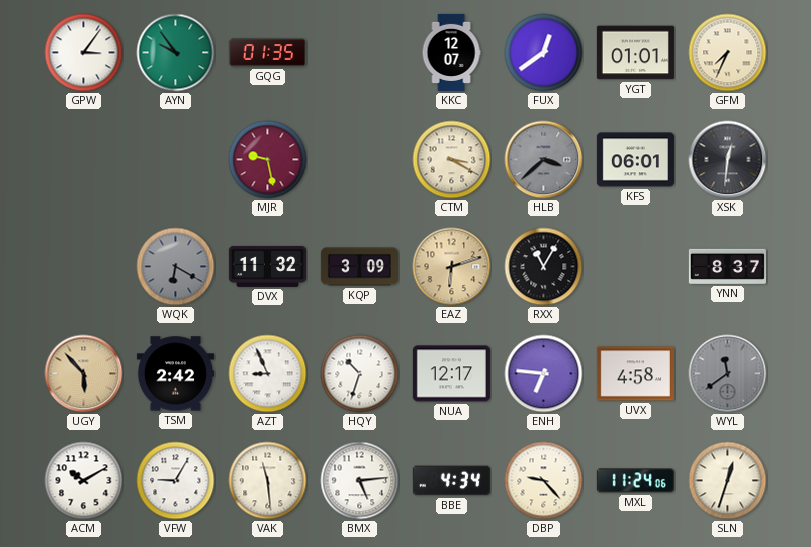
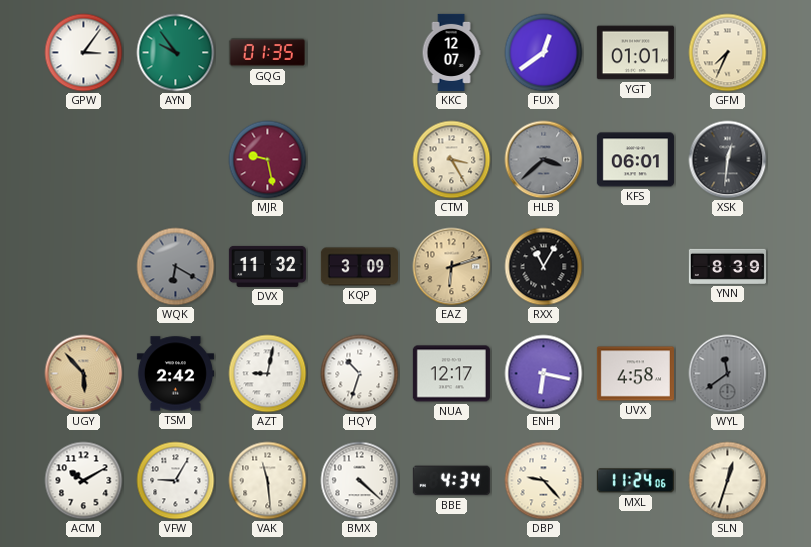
CTM: 3:20 -> 3:25
YNN: 8:37 -> 8:39
AZT: 8:56 -> 9:02
ENH: 6:46 -> 6:17
BMX: 5:14 -> 4:22
